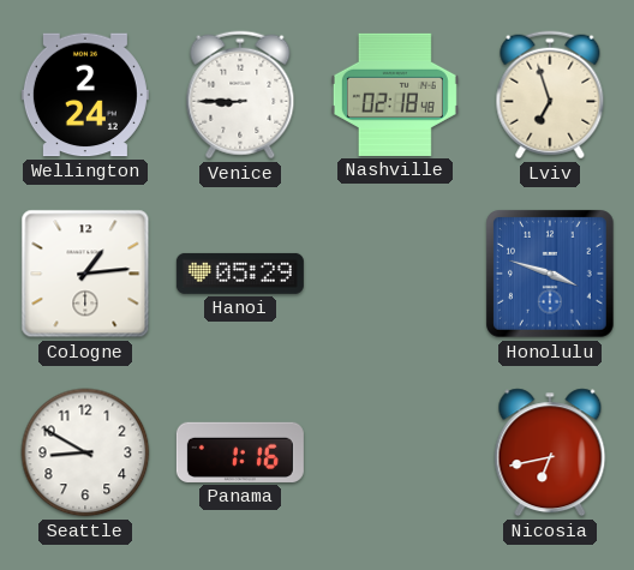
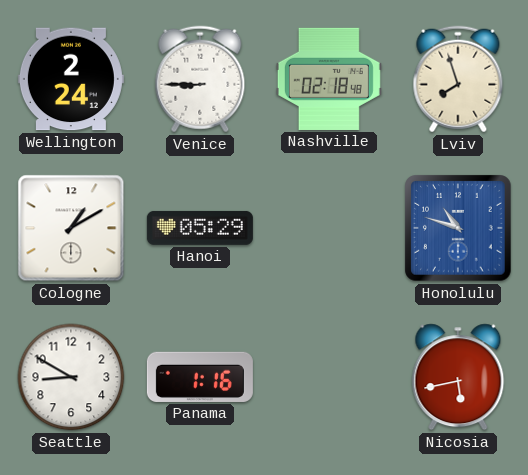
Lviv: 6:57 -> 7:57
Cologne: 1:14 -> 1:10
Honolulu: 3:48 -> 10:48
Nicosia: 6:43 -> 5:43
